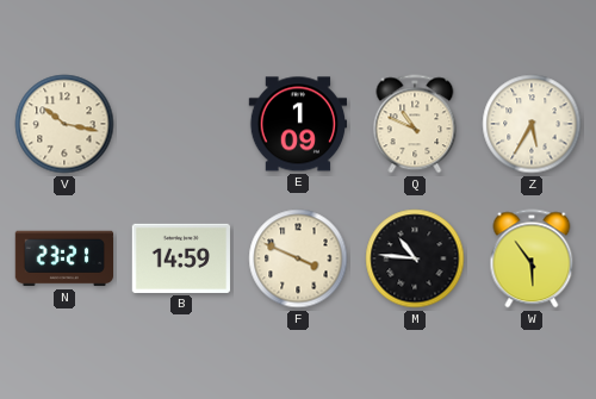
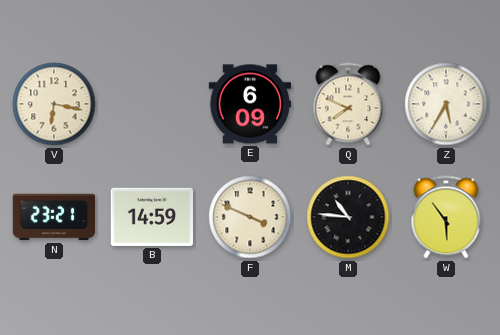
V: 10:17 -> 6:17
E: 1:09 -> 6:09
Q: 10:49 -> 7:49
